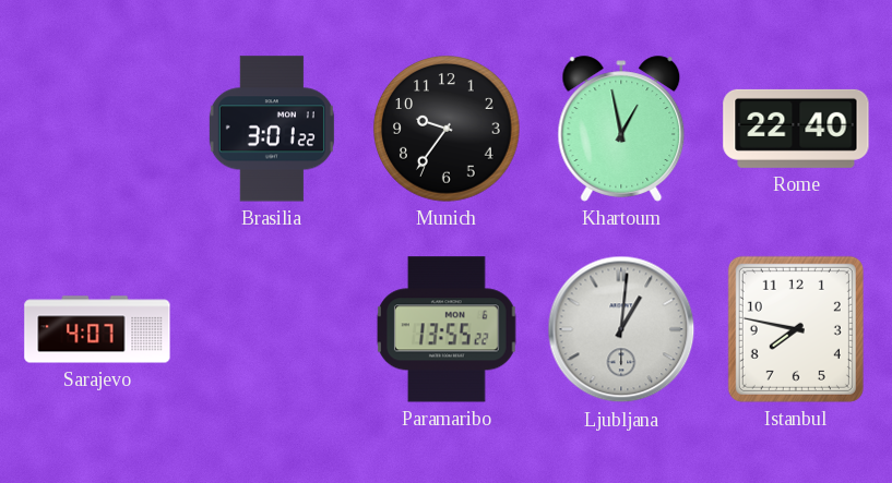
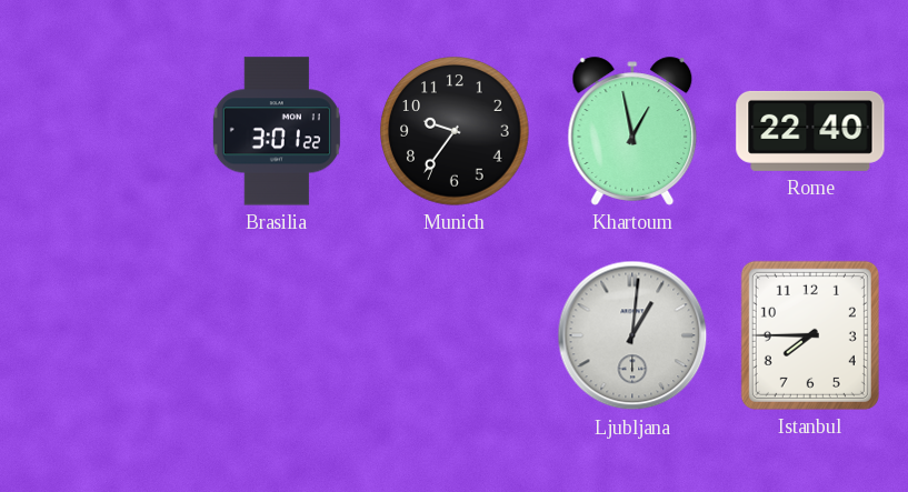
Sarajevo: 4:07 -> none
Paramaribo: 13:55 -> none
Istanbul: 7:47 -> 7:45
